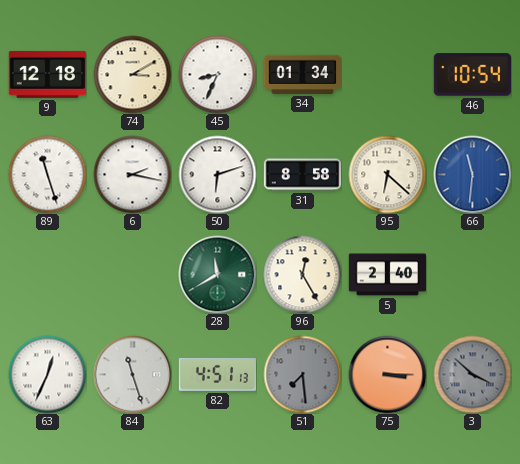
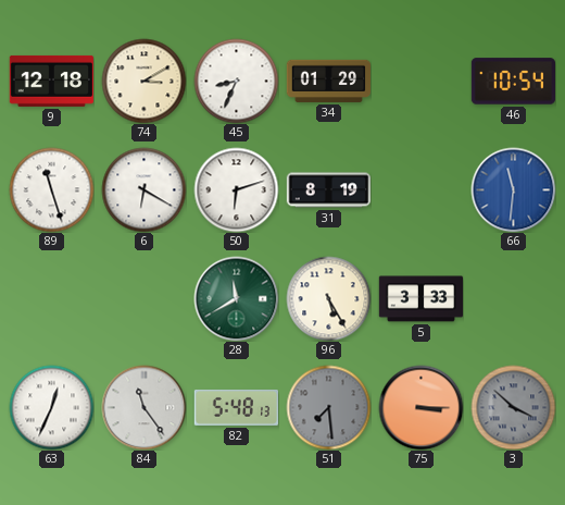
34: 01:34 -> 01:29
6: 2:17 -> 6:20
31: 8:58 -> 8:19
95: 6:22 -> none
96: 12:25 -> 5:25
5: 2:40 -> 3:33
84: 11:27 -> 11:24
82: 4:51 -> 5:48
